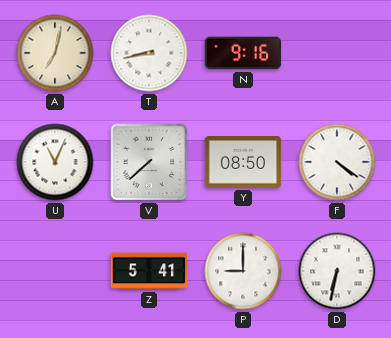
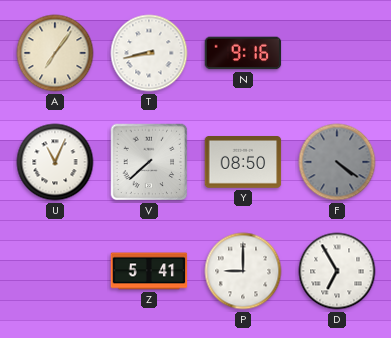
A: 7:02 -> 7:06
F dial: white -> grey
D: 6:32 -> 6:55
